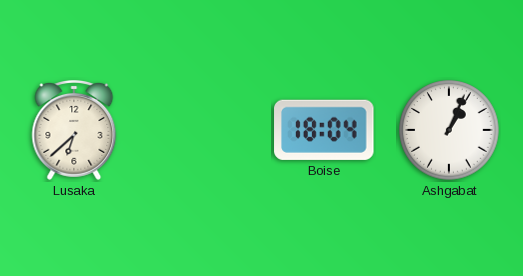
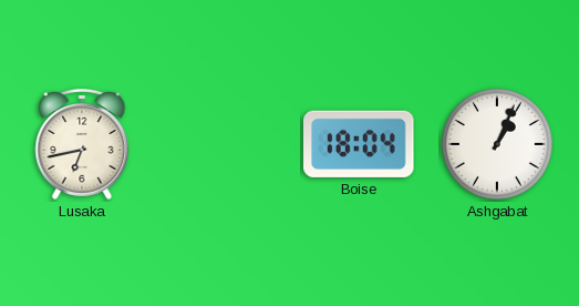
Lusaka: 6:38 -> 6:43
